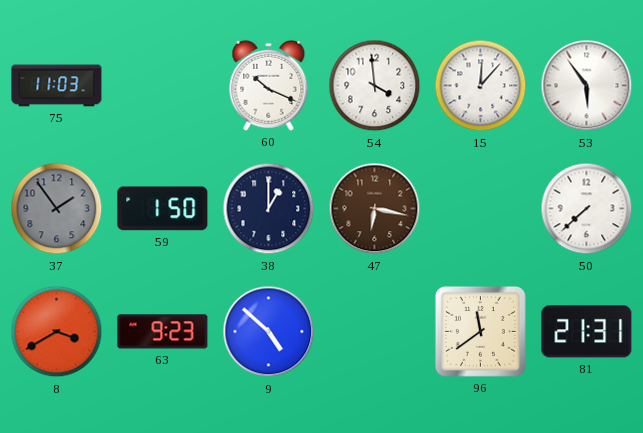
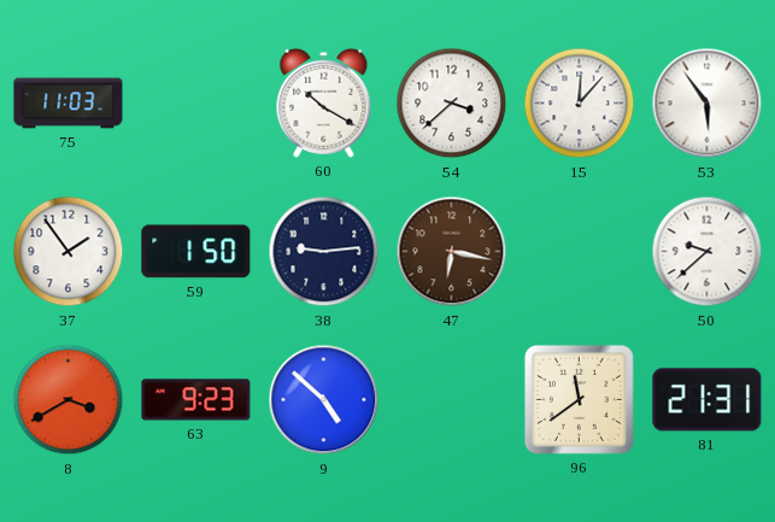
60: 10:19 -> 10:20
54: 3:59 -> 3:38
37 dial: grey -> white
38: 1:00 -> 9:14
50: 7:38 -> 9:38
